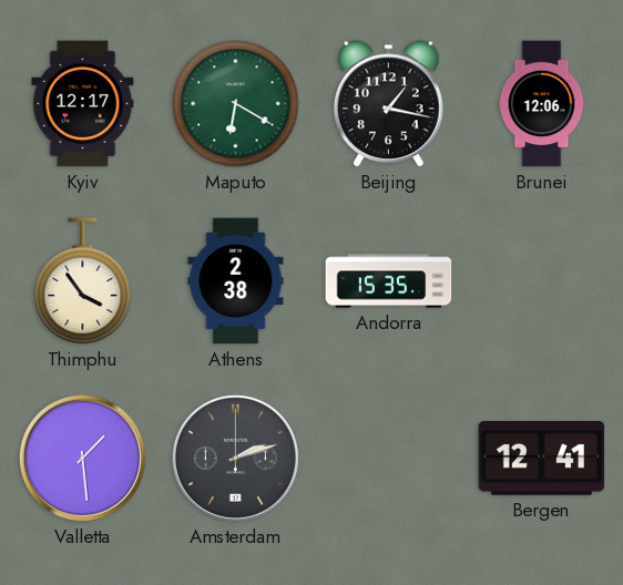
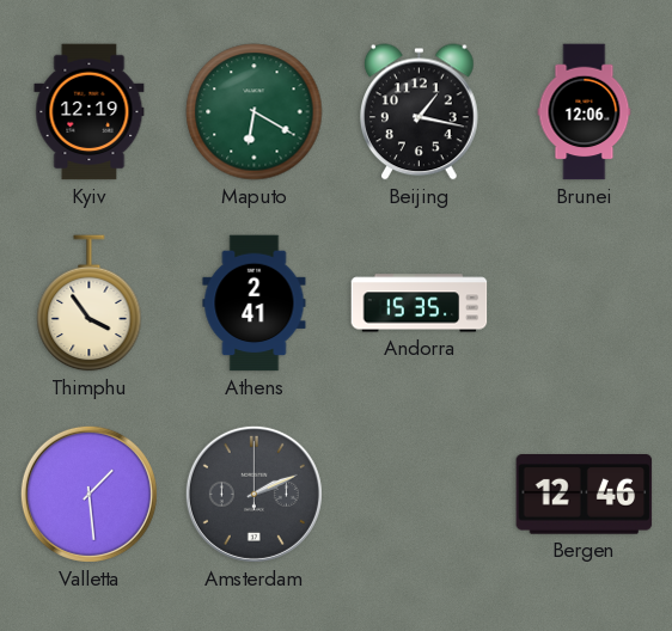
Kyiv: 12:17 -> 12:19
Athens: 2:38 -> 2:41
Amsterdam: 2:12 -> 2:11
Bergen: 12:41 -> 12:46
